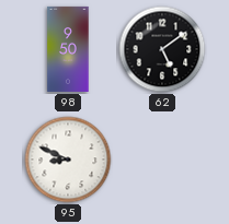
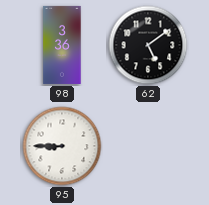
98: 9:50 -> 3:36
95: 8:49 -> 8:45
